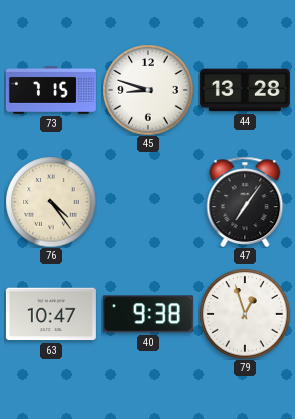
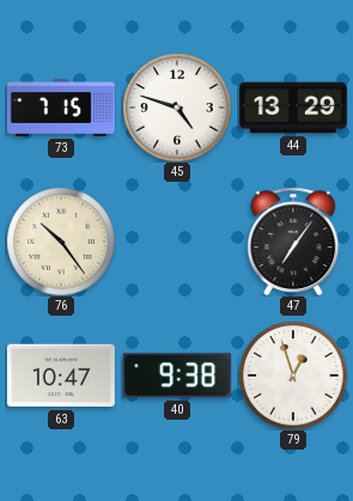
45: 8:48 -> 4:48
44: 13:28 -> 13:29
76: 4:24 -> 10:24
